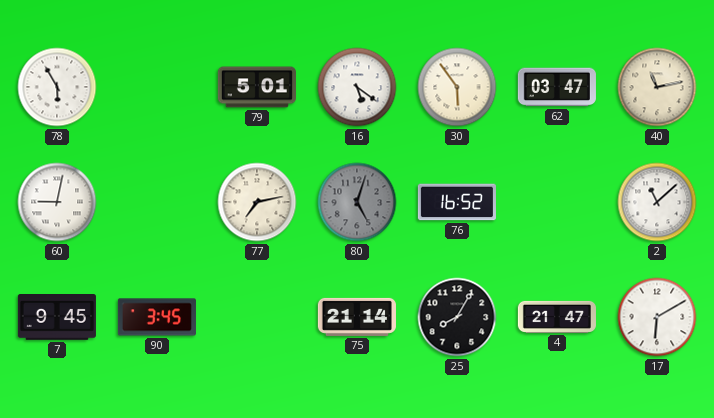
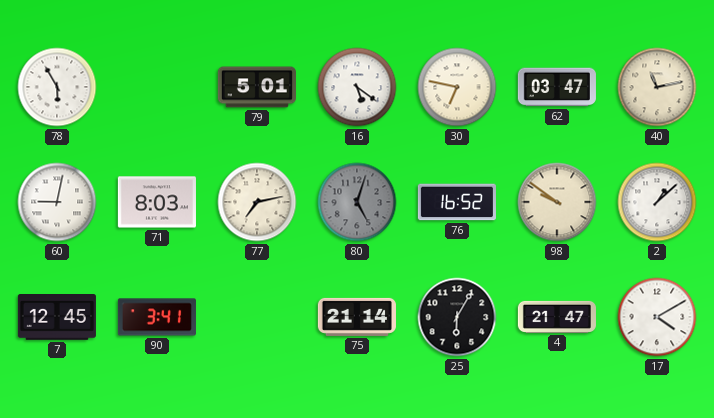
30: 5:54 -> 6:47
71: none -> 8:03
98: none -> 9:51
2: 11:08 -> 1:08
7: 9:45 -> 12:45
90: 3:45 -> 3:41
25: 8:05 -> 6:05
17: 6:10 -> 4:10
